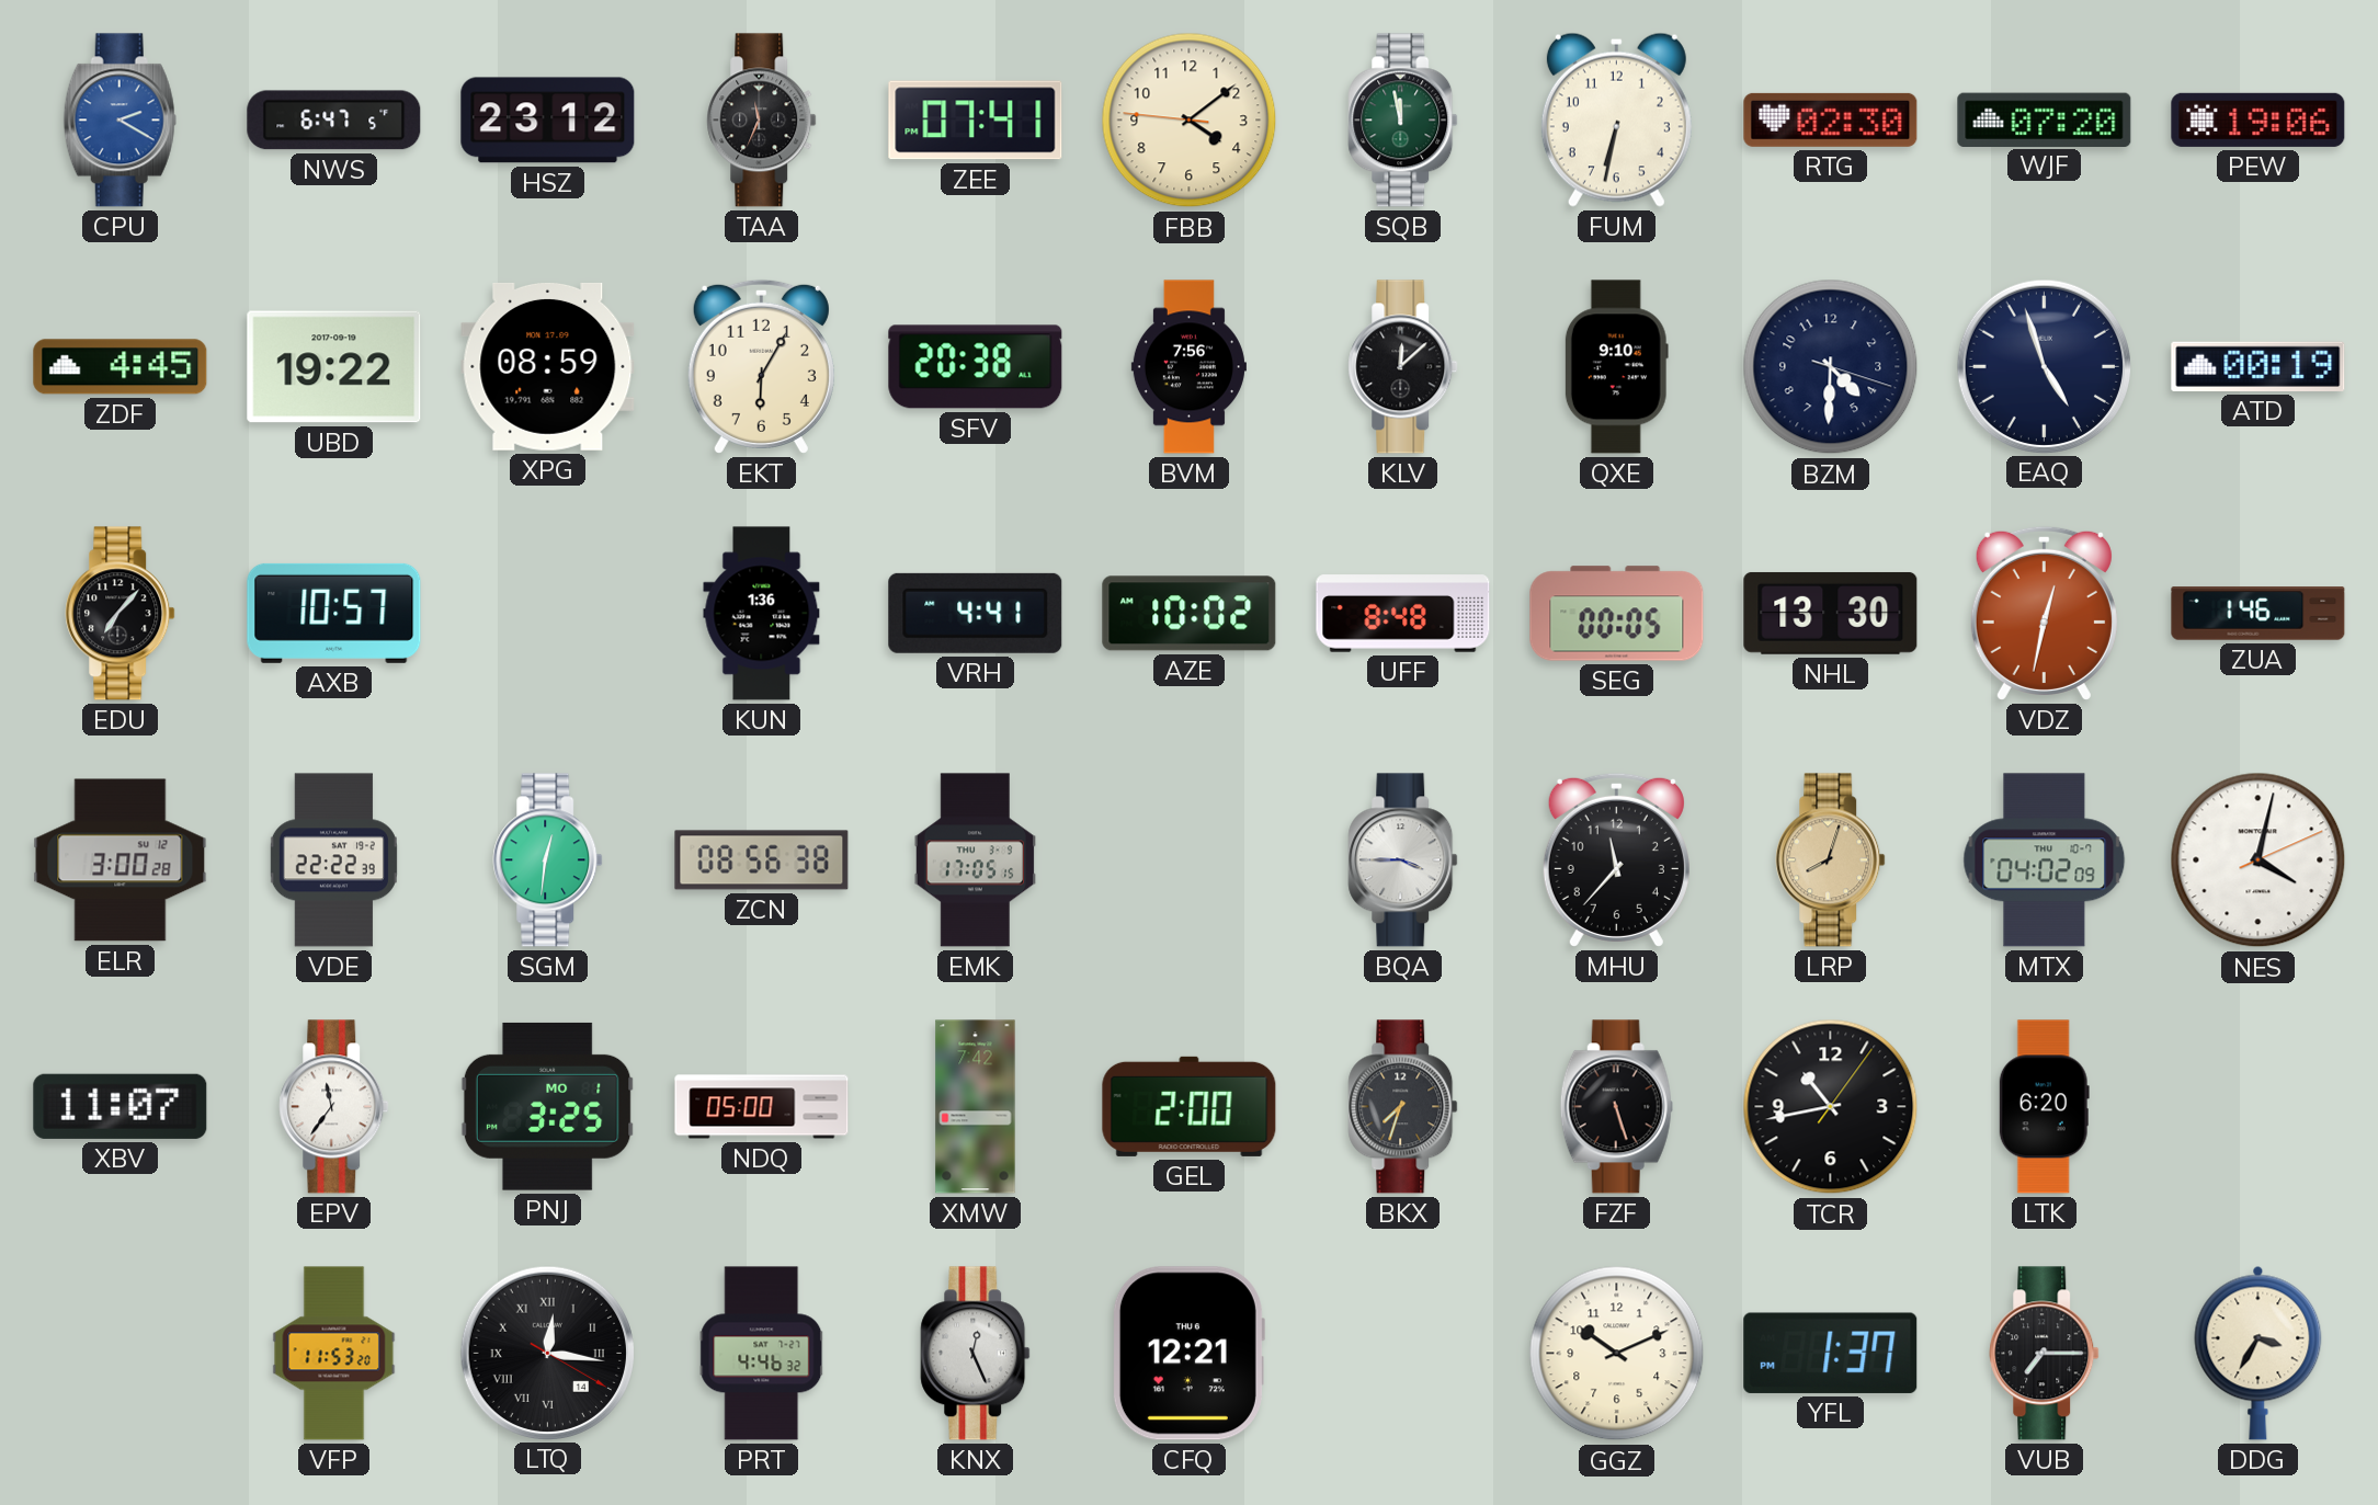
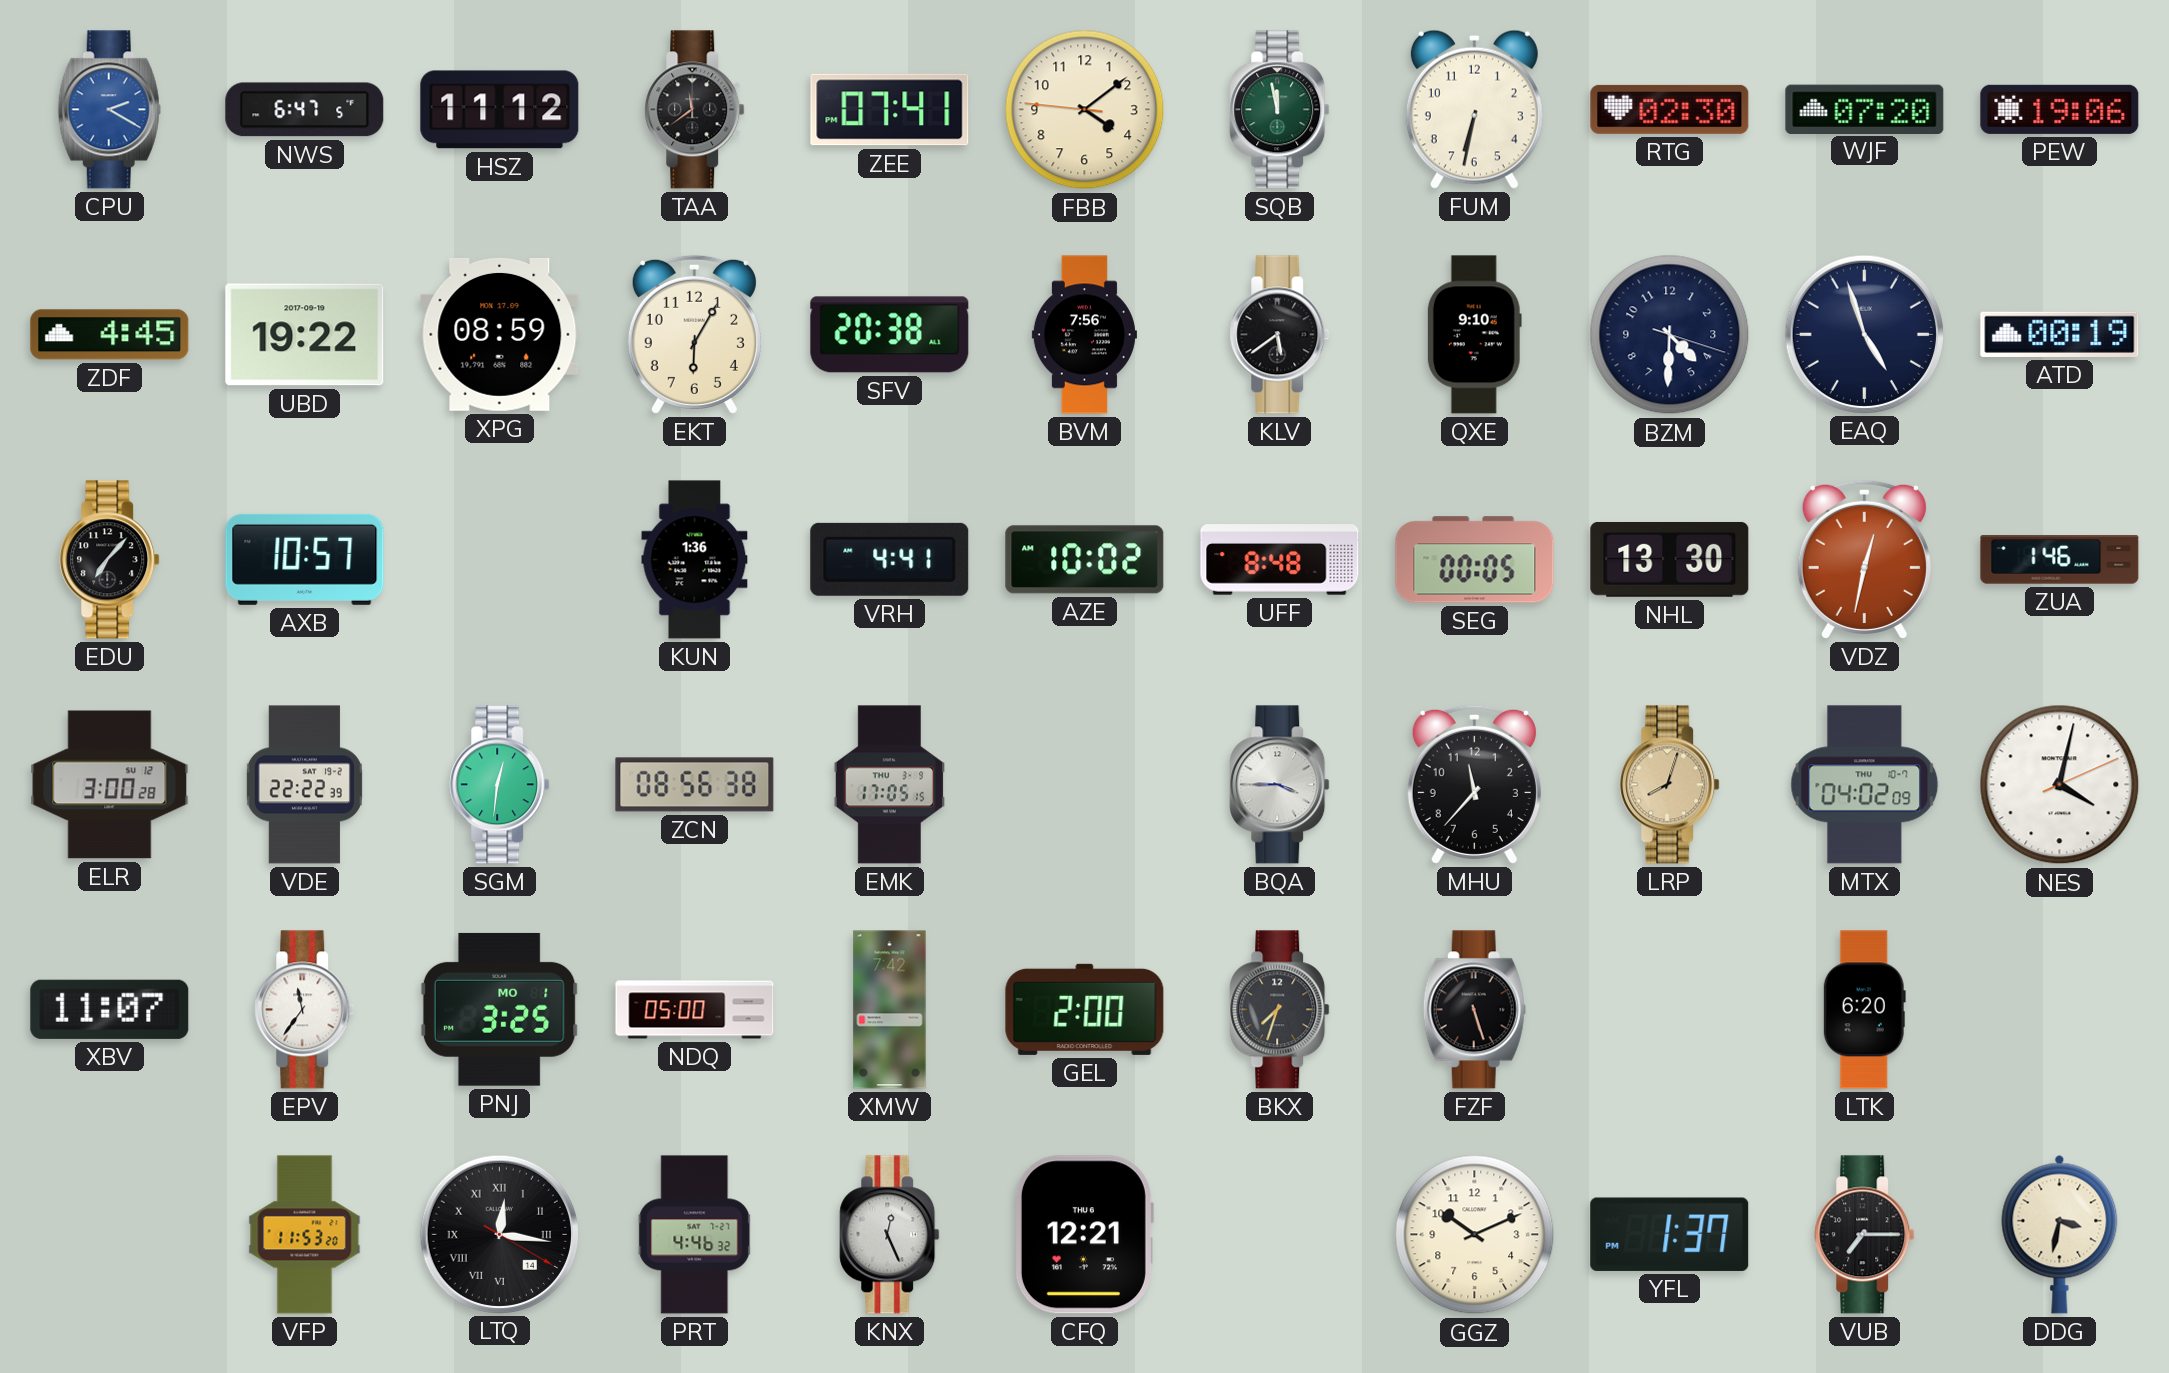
HSZ: 23:12 -> 11:12
TAA: 11:34 -> 11:39
KLV: 12:08 -> 5:39
TCR: 10:43 -> none
DDG: 3:35 -> 3:32
